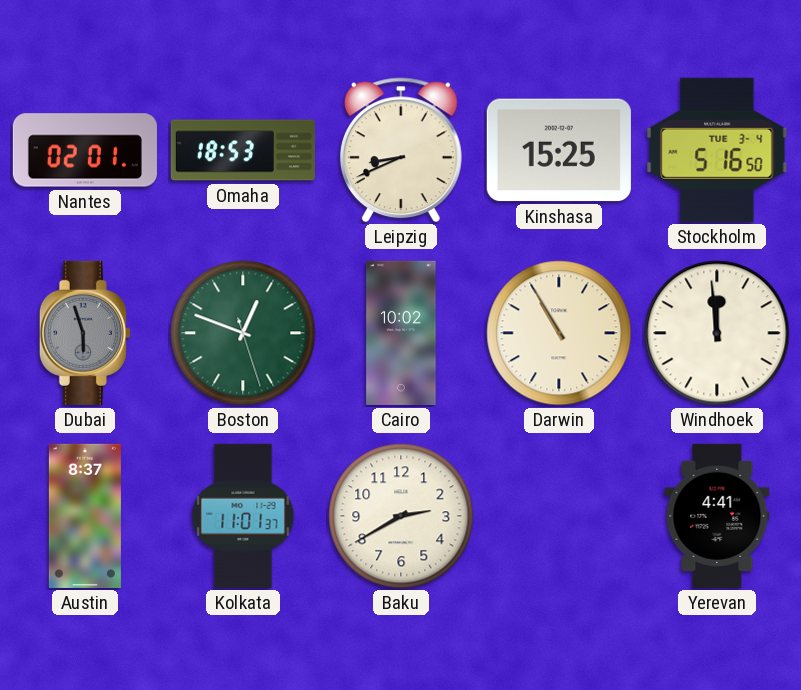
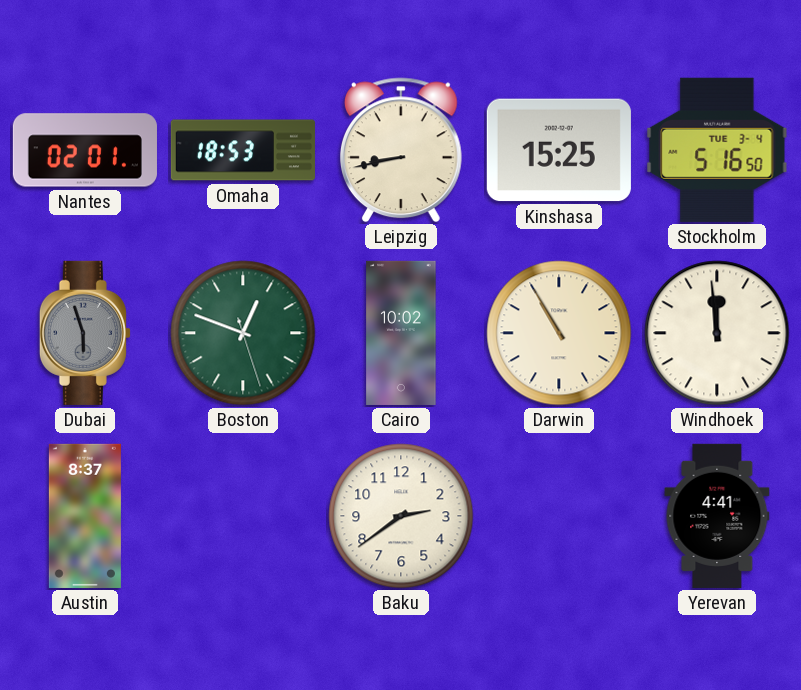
Leipzig: 8:41 -> 8:43
Kolkata: 11:01 -> none
Baku: 2:40 -> 2:39
